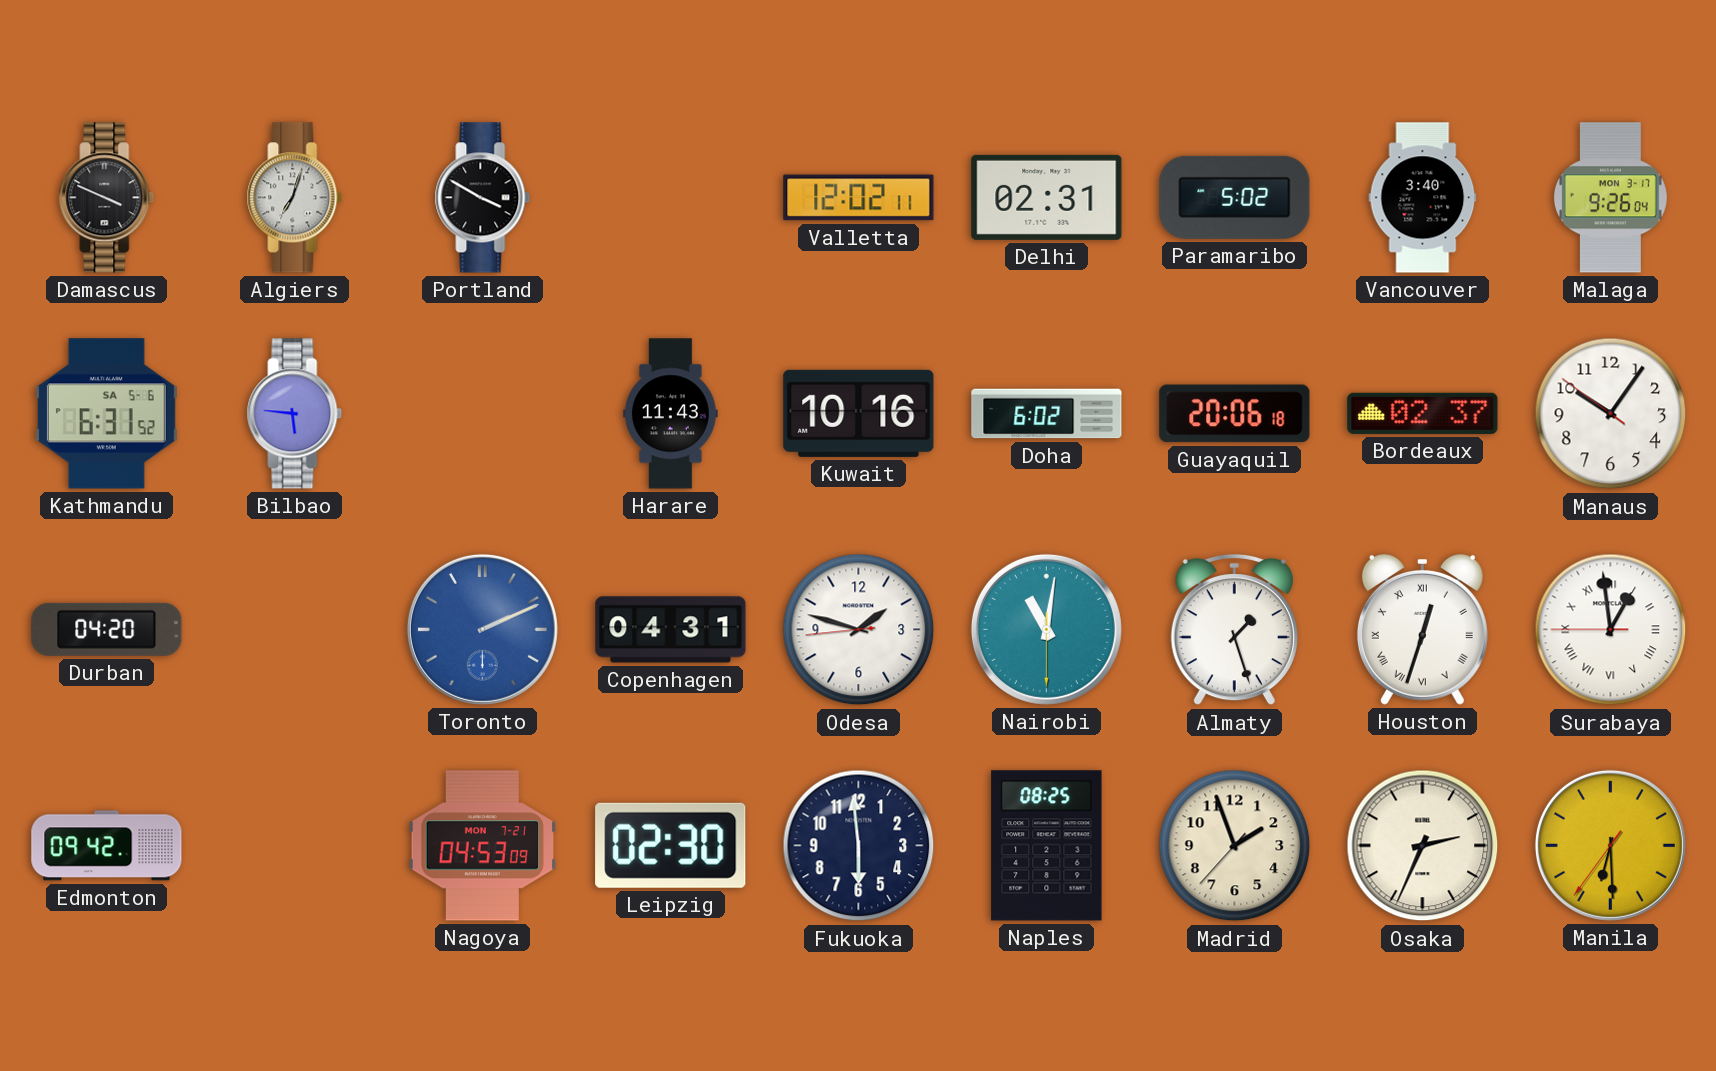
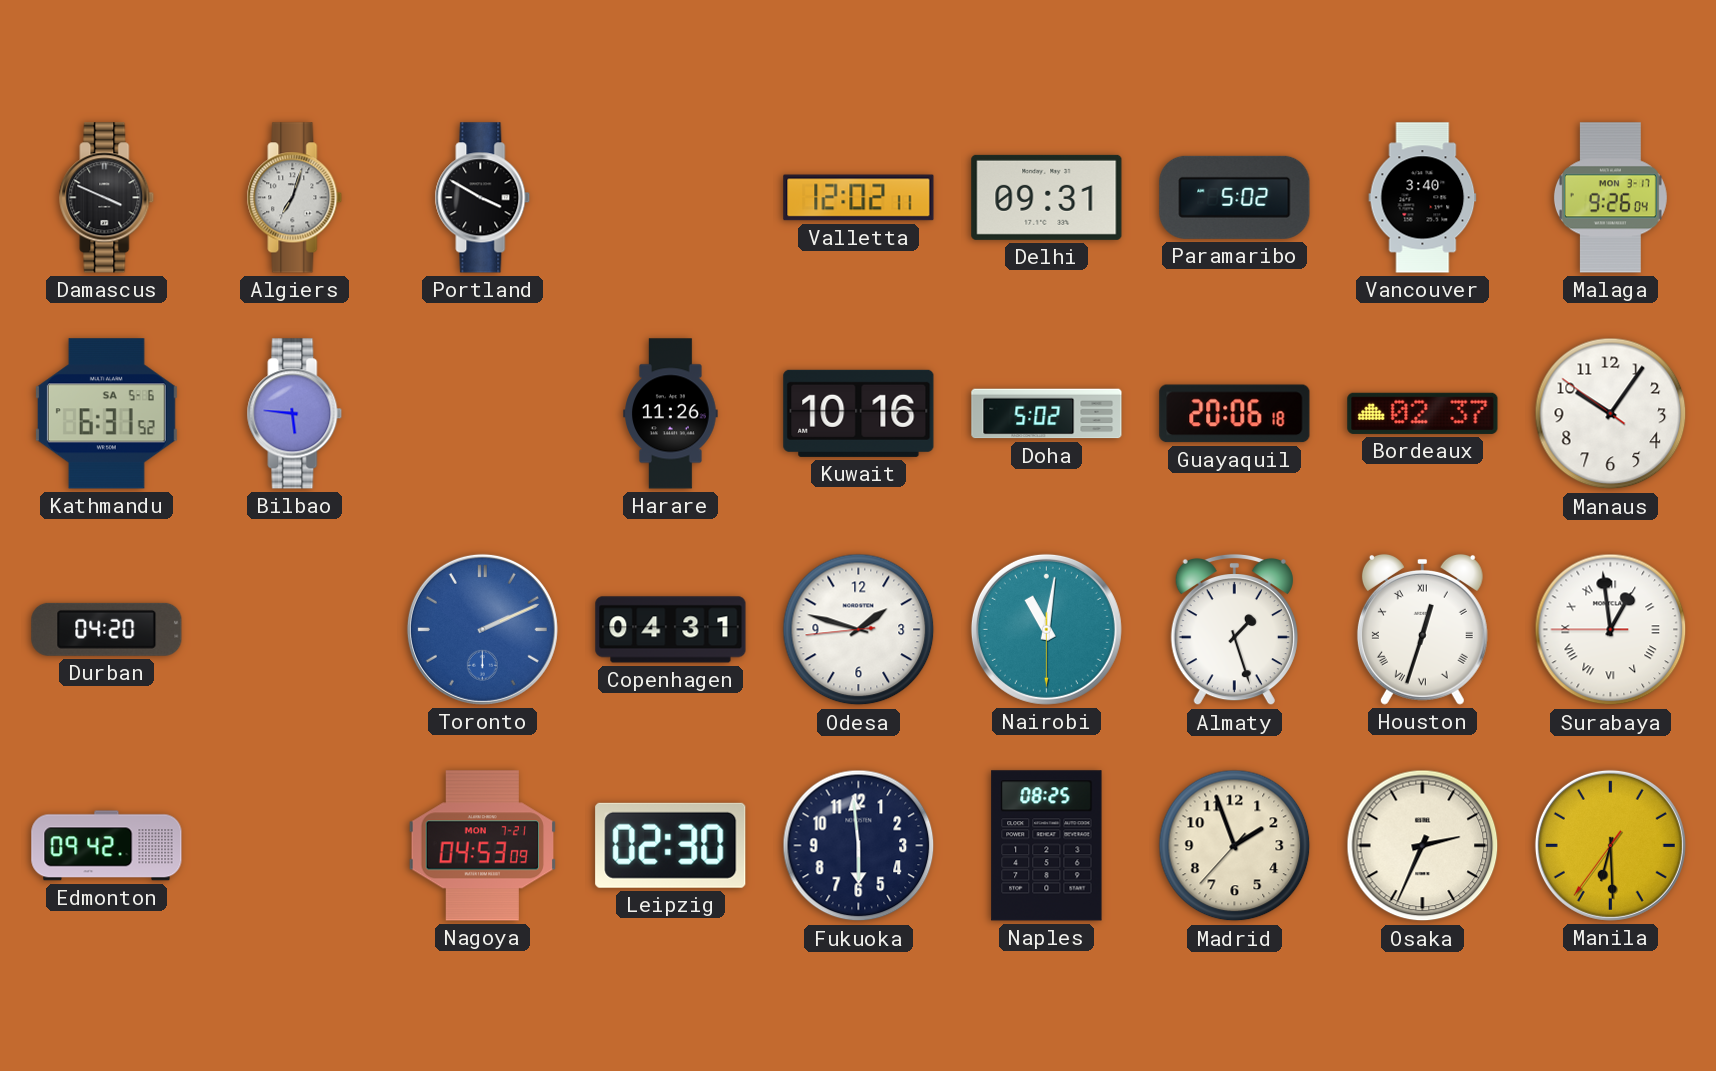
Delhi: 02:31 -> 09:31
Harare: 11:43 -> 11:26
Doha: 6:02 -> 5:02
